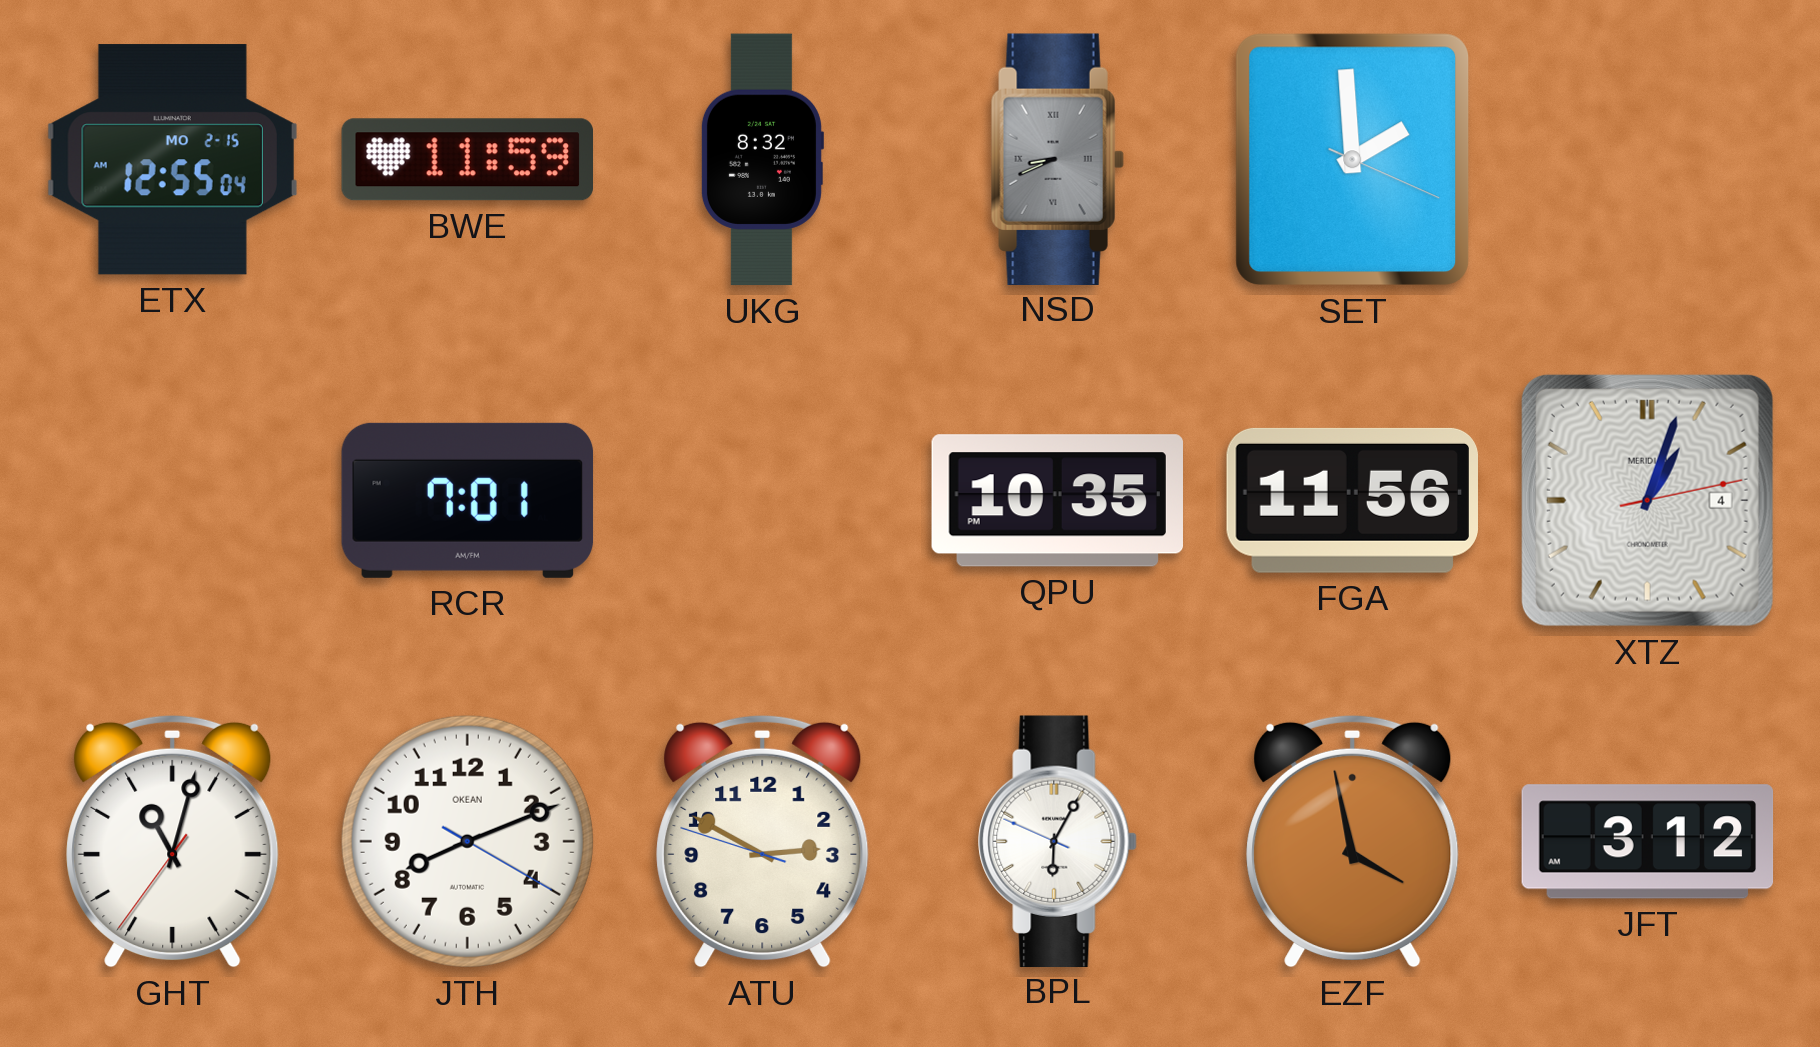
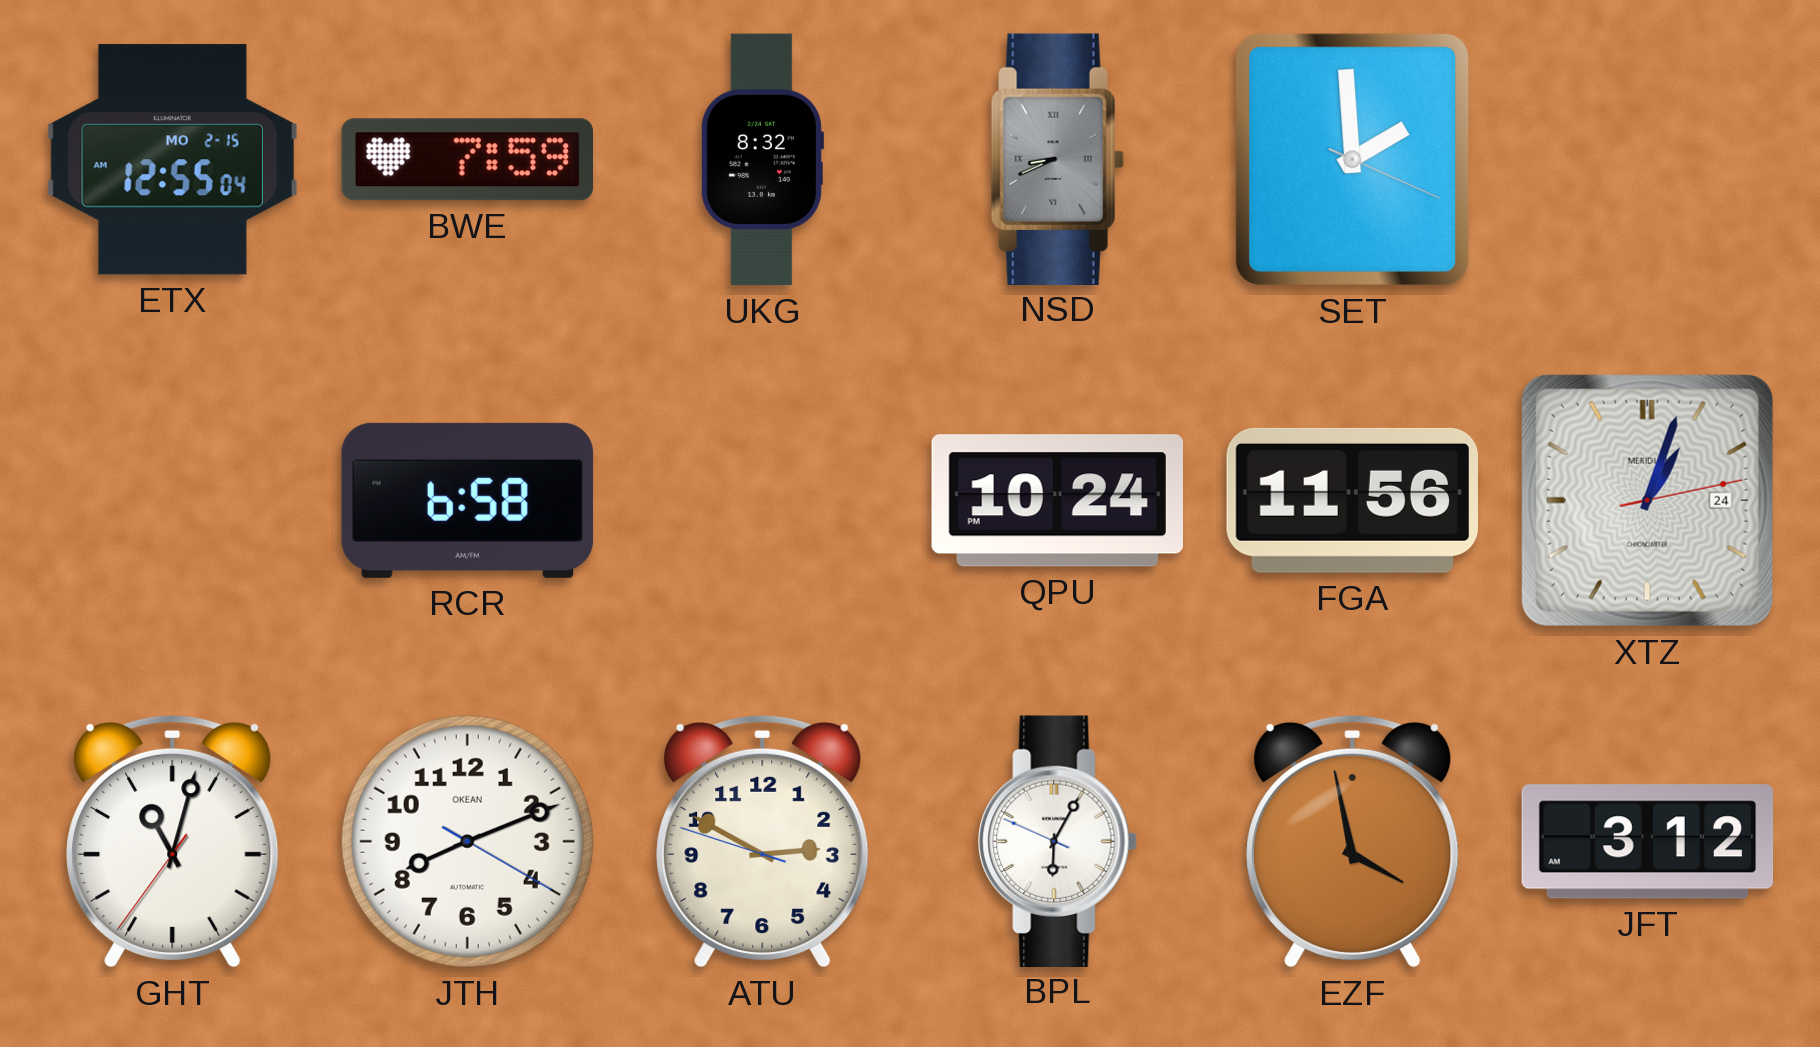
BWE: 11:59 -> 7:59
RCR: 7:01 -> 6:58
QPU: 10:35 -> 10:24
XTZ date: 4 -> 24
